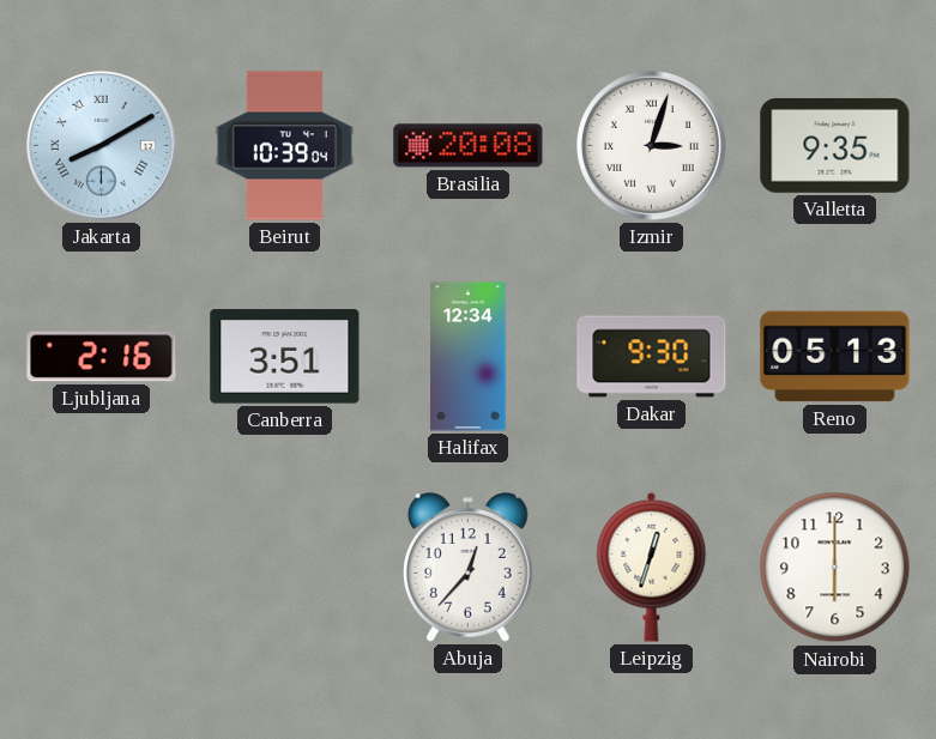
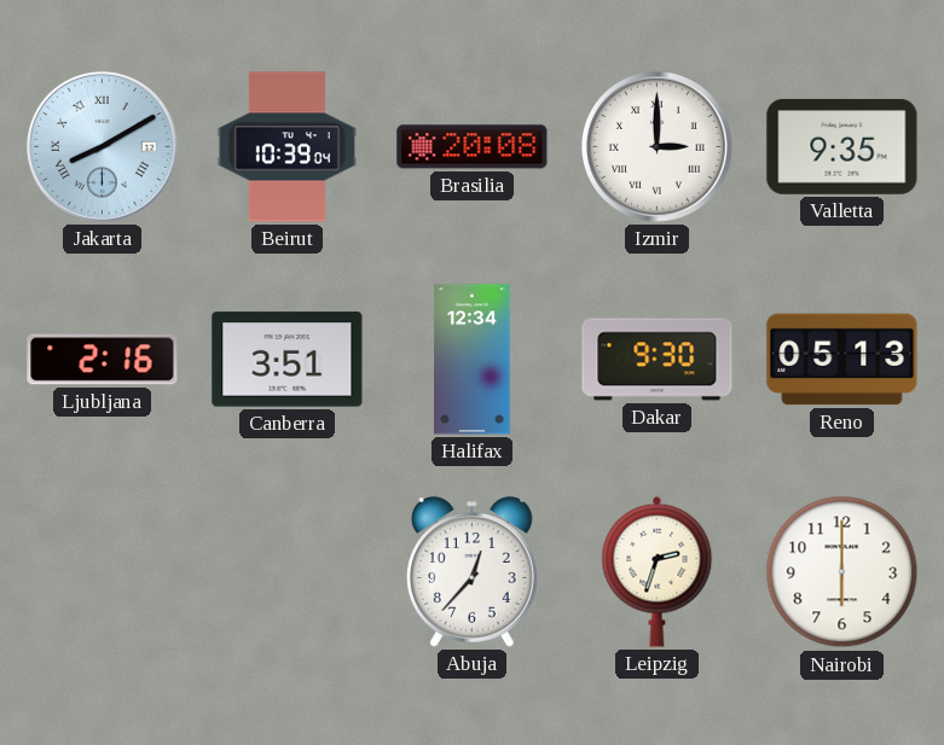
Izmir: 3:03 -> 3:00
Leipzig: 12:33 -> 2:33
